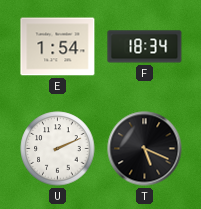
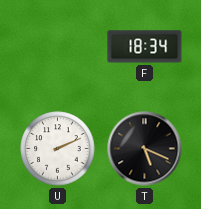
E: 1:54 -> none
